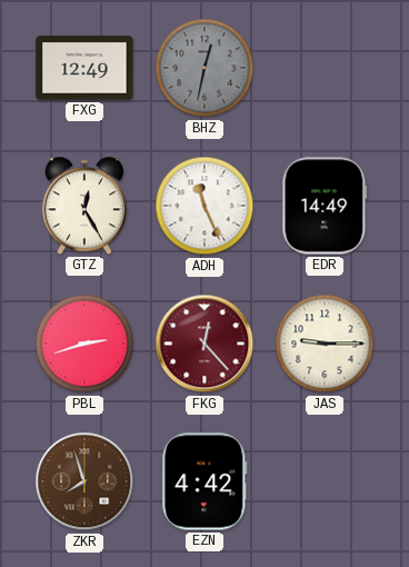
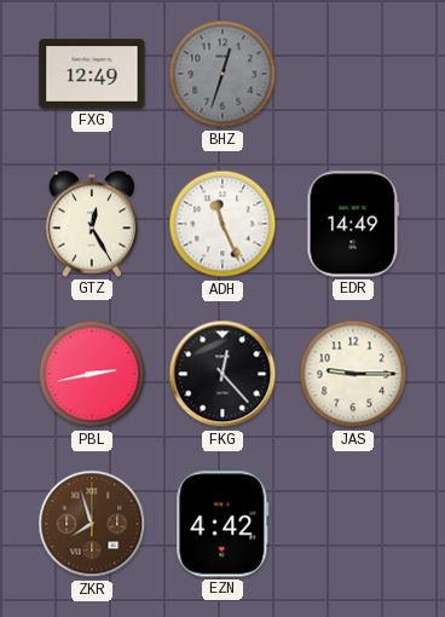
BHZ: 12:32 -> 12:33
PBL: 2:42 -> 2:43
FKG dial: burgundy -> black
